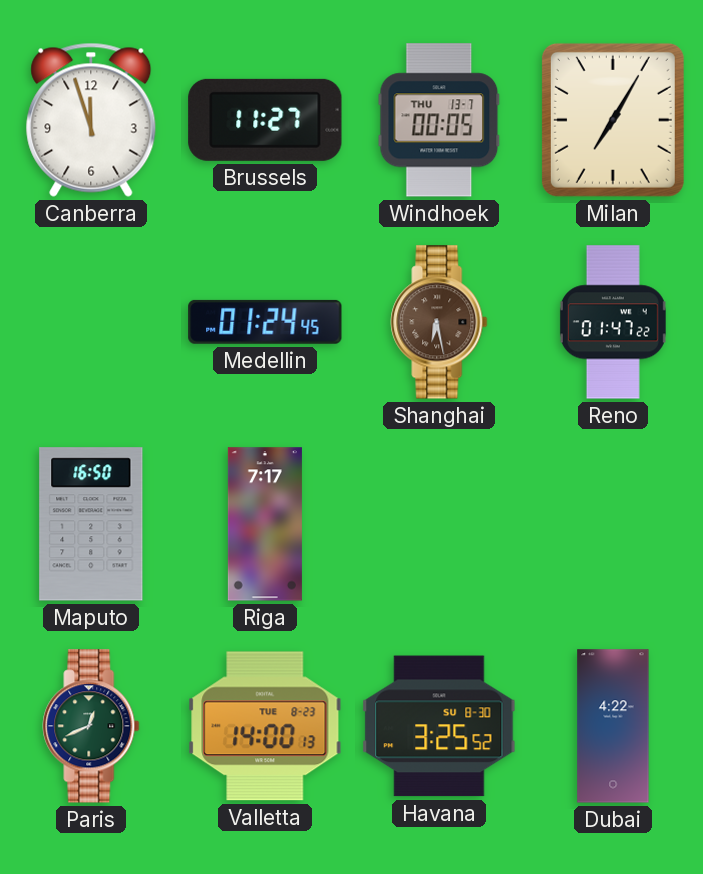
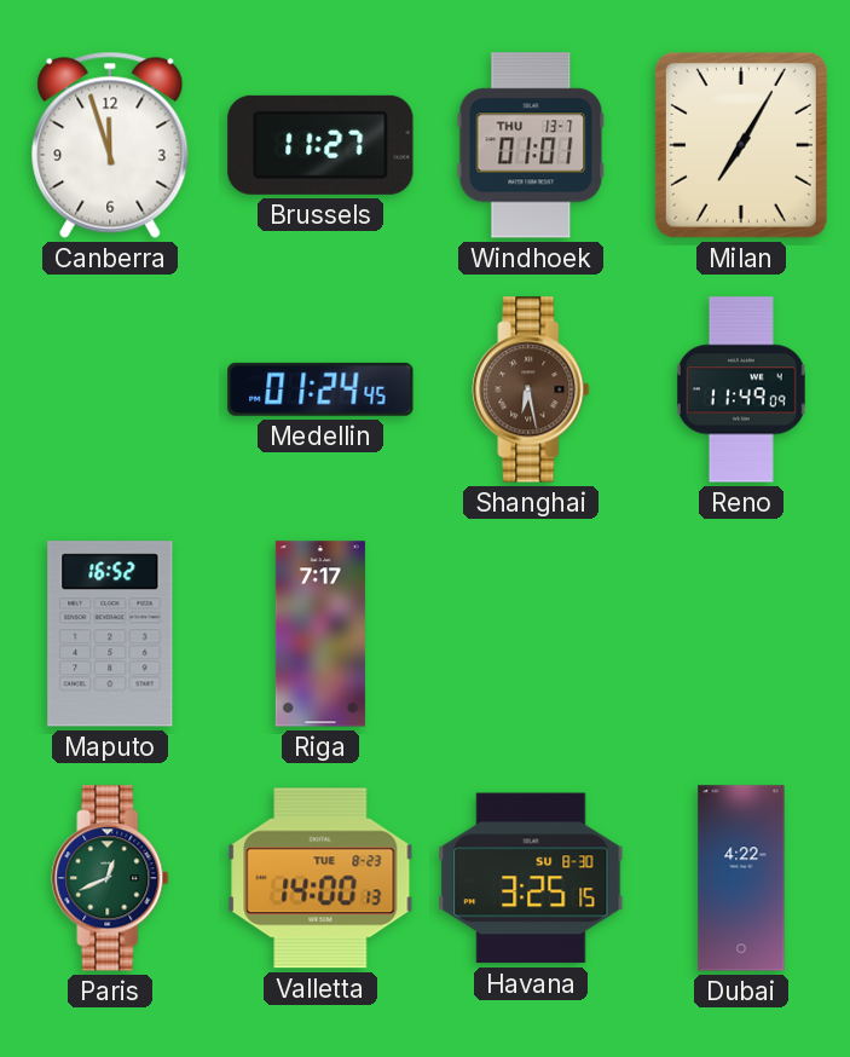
Windhoek: 00:05 -> 01:01
Reno: 01:47 -> 11:49
Maputo: 16:50 -> 16:52
Havana: 3:25:52 -> 3:25:15
